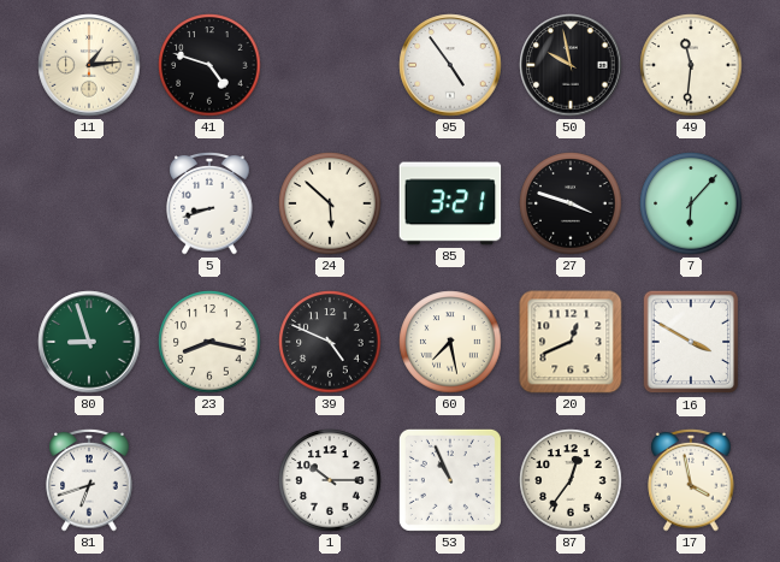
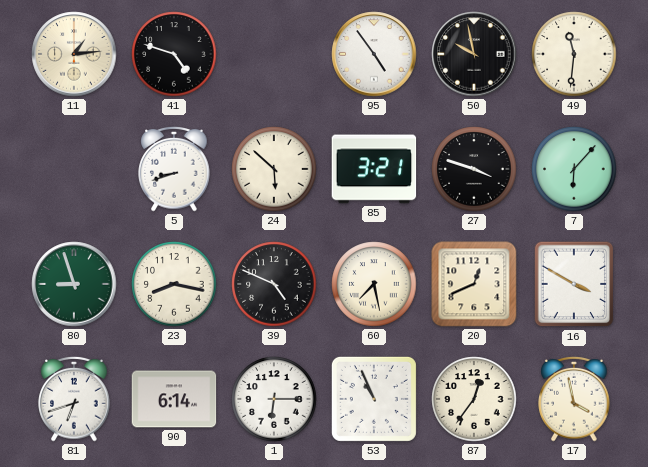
90: none -> 6:14
1: 10:15 -> 6:15
